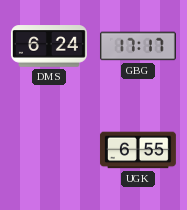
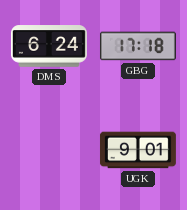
GBG: 17:17 -> 17:18
UGK: 6:55 -> 9:01
